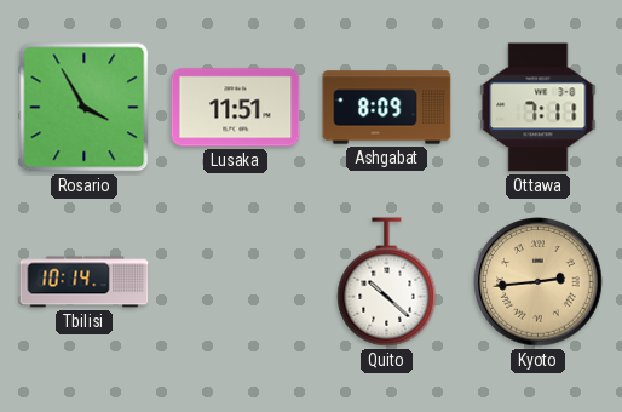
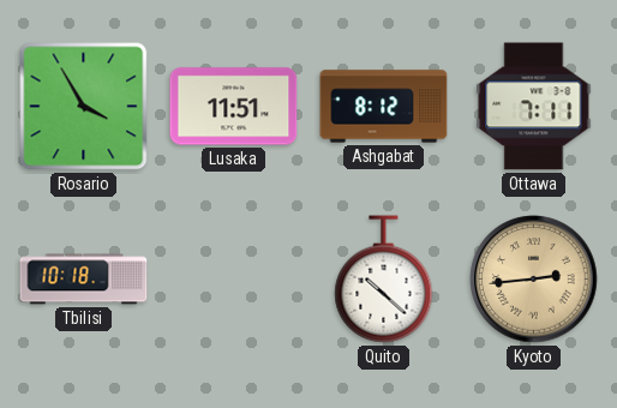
Ashgabat: 8:09 -> 8:12
Tbilisi: 10:14 -> 10:18
